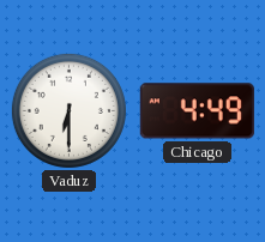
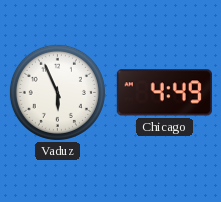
Vaduz: 6:30 -> 5:56
